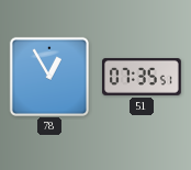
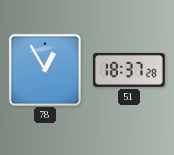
51: 07:35 -> 18:37
